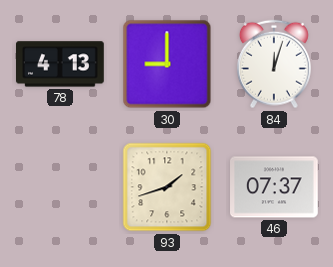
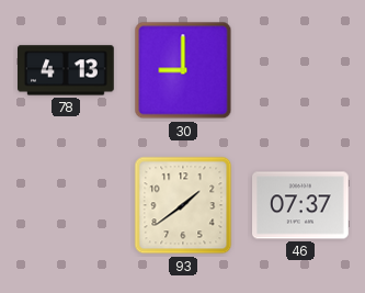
84: 12:03 -> none
93: 1:42 -> 1:39
